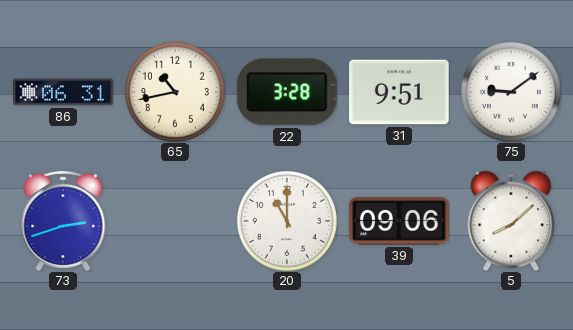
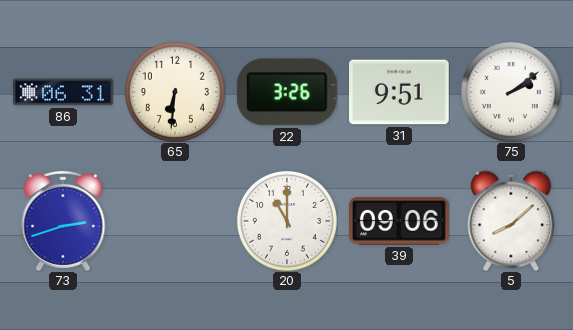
65: 10:43 -> 6:31
22: 3:28 -> 3:26
75: 9:09 -> 2:09
